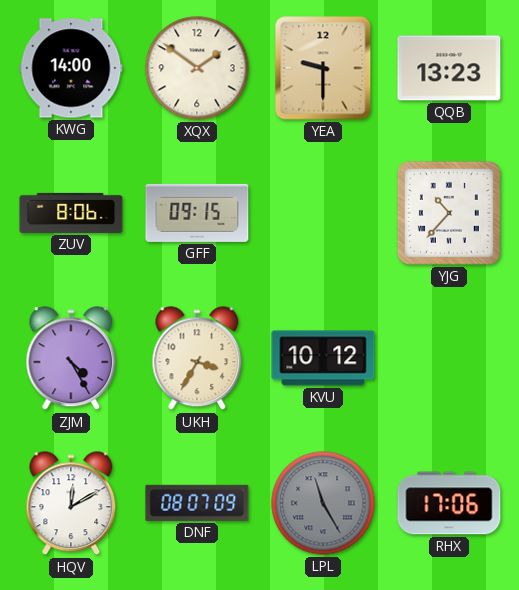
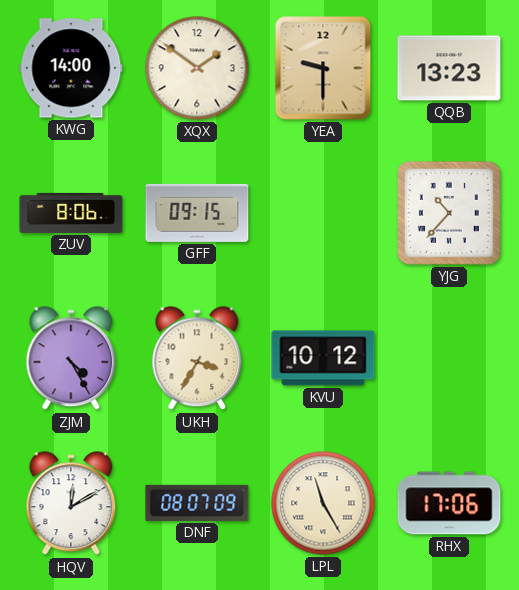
LPL dial: grey -> cream
